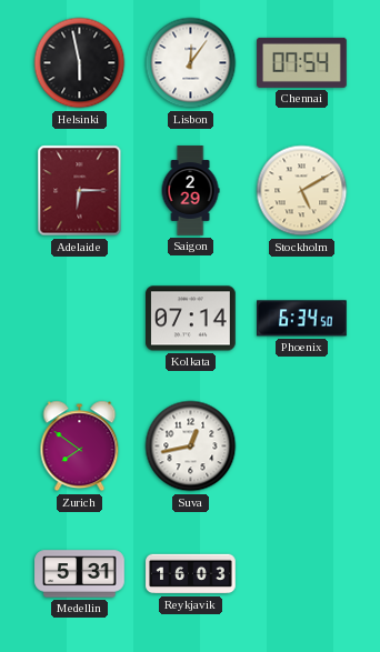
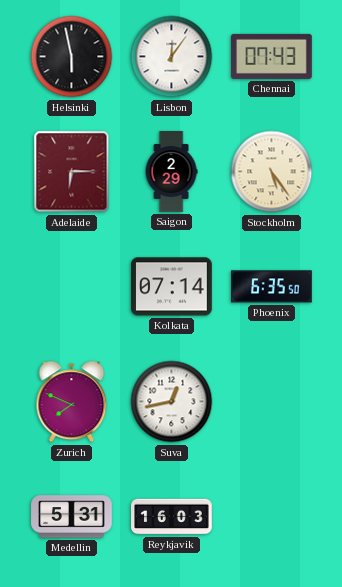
Chennai: 07:54 -> 07:43
Stockholm: 5:10 -> 5:24
Phoenix: 6:34 -> 6:35
Zurich: 7:51 -> 7:49
